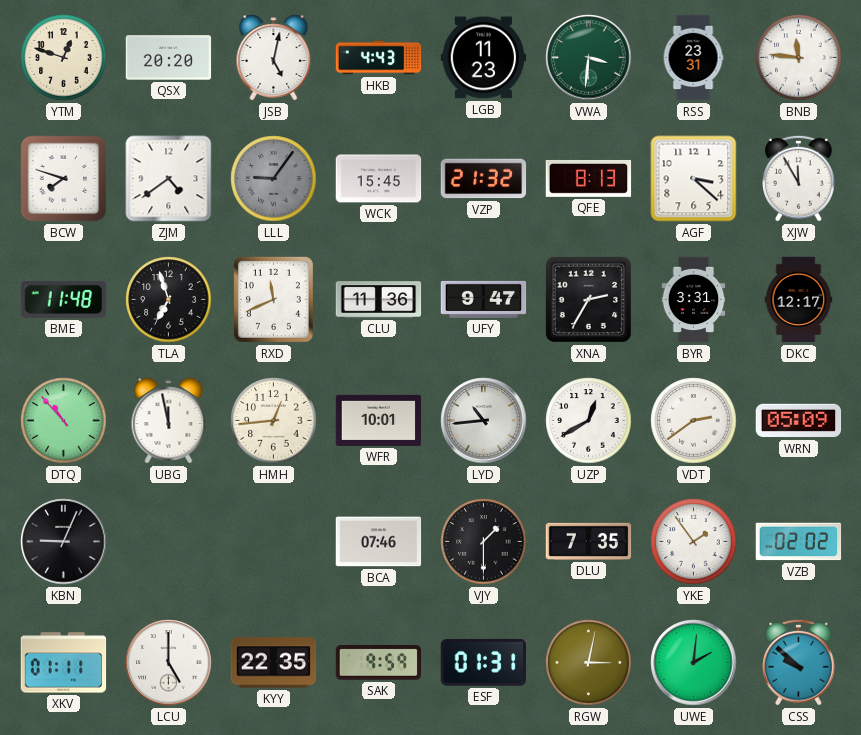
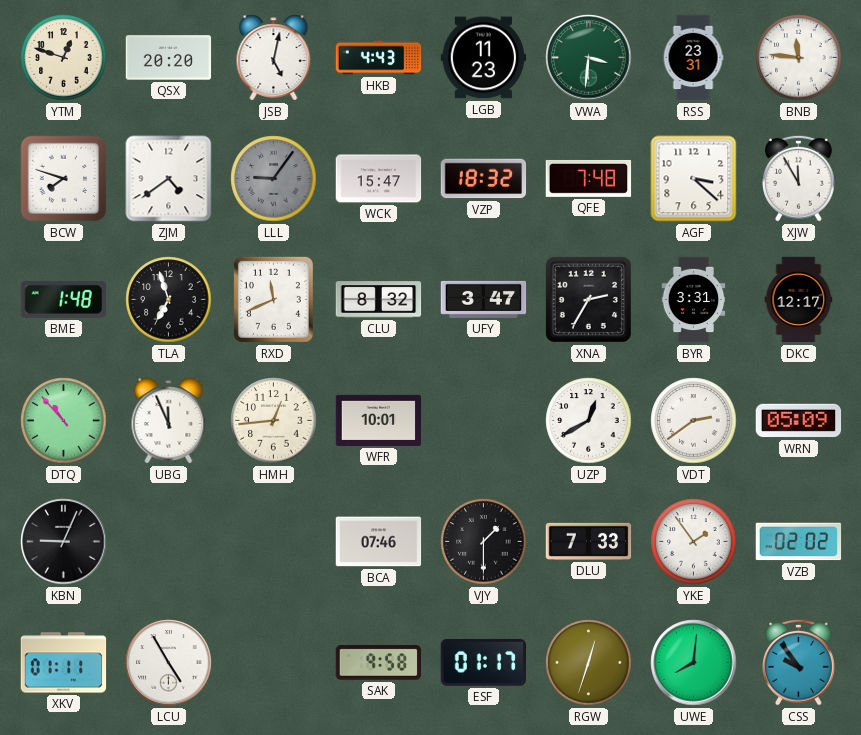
WCK: 15:45 -> 15:47
VZP: 21:32 -> 18:32
QFE: 8:13 -> 7:48
BME: 11:48 -> 1:48
CLU: 11:36 -> 8:32
UFY: 9:47 -> 3:47
UBG: 11:58 -> 11:56
LYD: 10:44 -> none
DLU: 7:35 -> 7:33
LCU: 5:00 -> 4:55
KYY: 22:35 -> none
SAK: 9:59 -> 9:58
ESF: 01:31 -> 01:17
RGW: 3:02 -> 12:33
UWE: 2:01 -> 8:01
CSS: 9:52 -> 9:54
